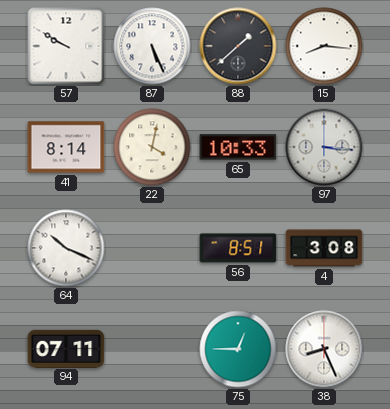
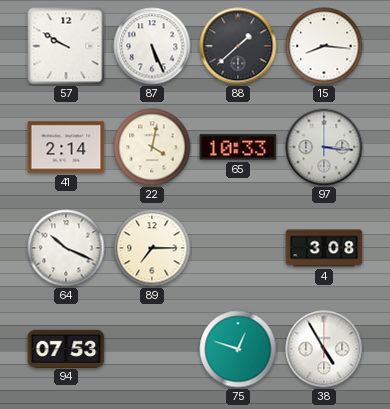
41: 8:14 -> 2:14
89: none -> 7:15
56: 8:51 -> none
94: 07:11 -> 07:53
75: 12:45 -> 12:48
38: 8:26 -> 4:55
